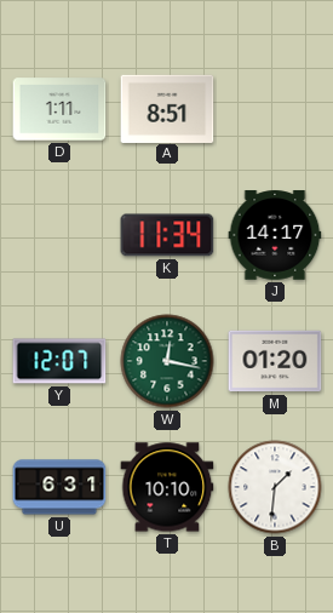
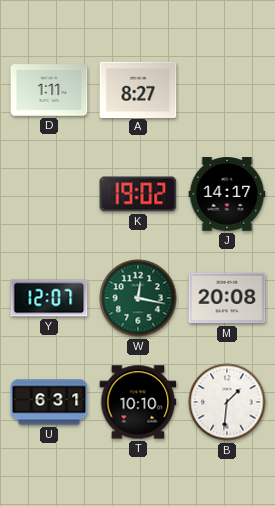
A: 8:51 -> 8:27
K: 11:34 -> 19:02
M: 01:20 -> 20:08
